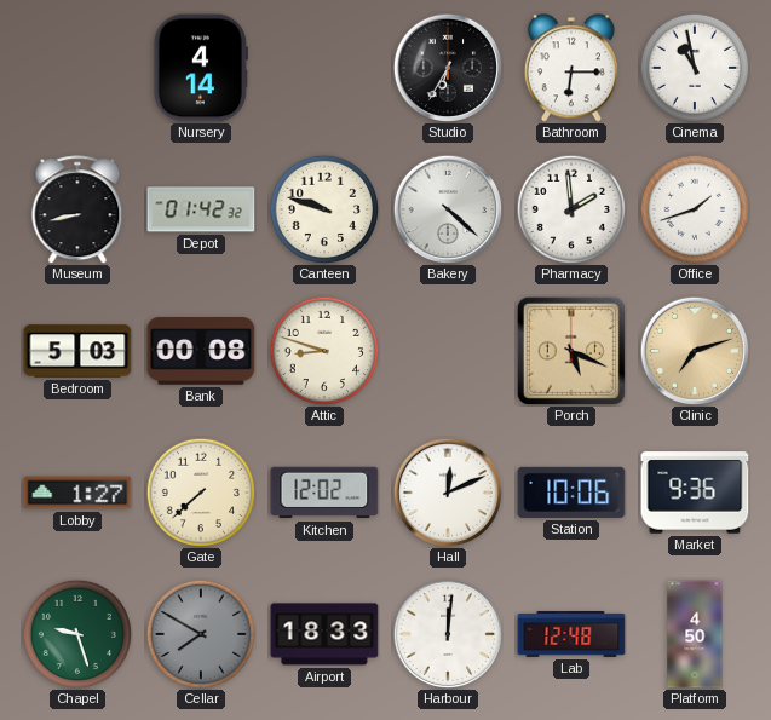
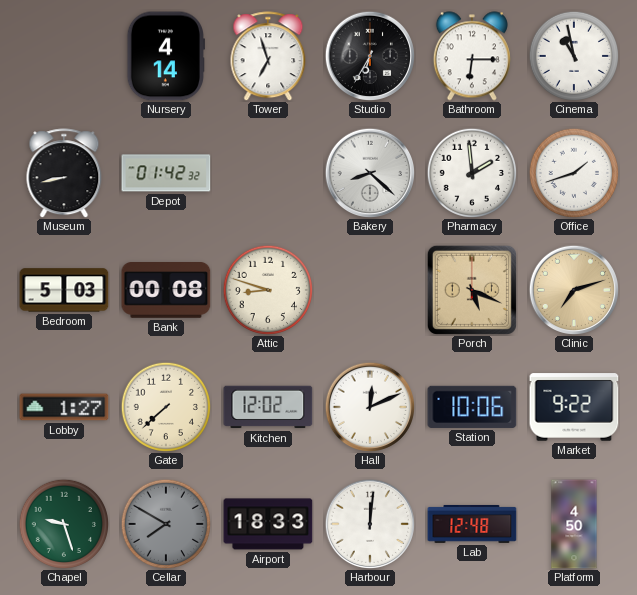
Tower: none -> 6:57
Canteen: 9:48 -> none
Bakery: 4:22 -> 8:22
Market: 9:36 -> 9:22
